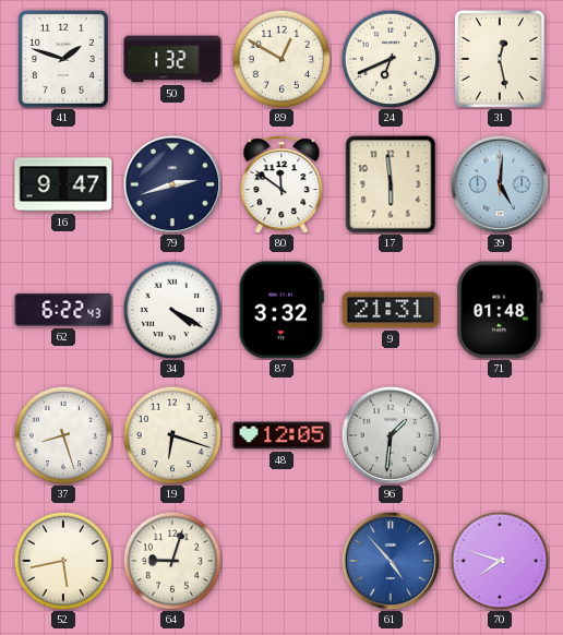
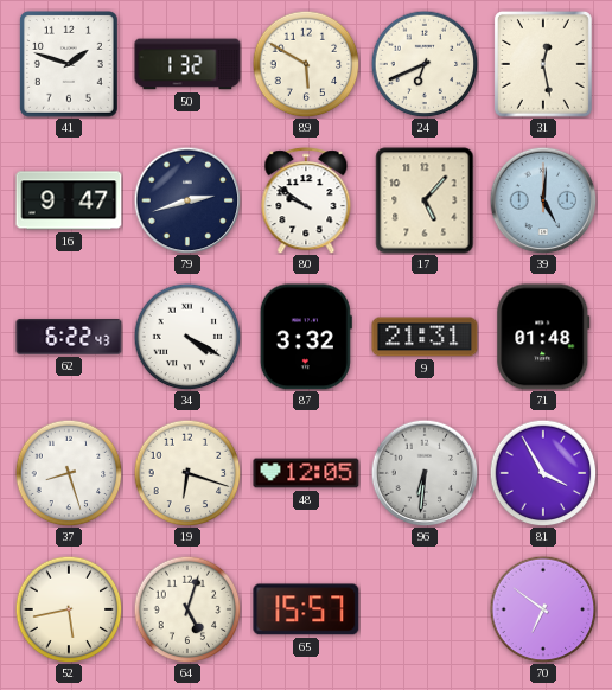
89: 12:50 -> 5:50
80: 11:51 -> 9:51
17: 5:59 -> 5:07
96: 1:31 -> 6:31
81: none -> 3:55
64: 9:03 -> 5:03
65: none -> 15:57
61: 4:53 -> none
70: 7:48 -> 6:51
